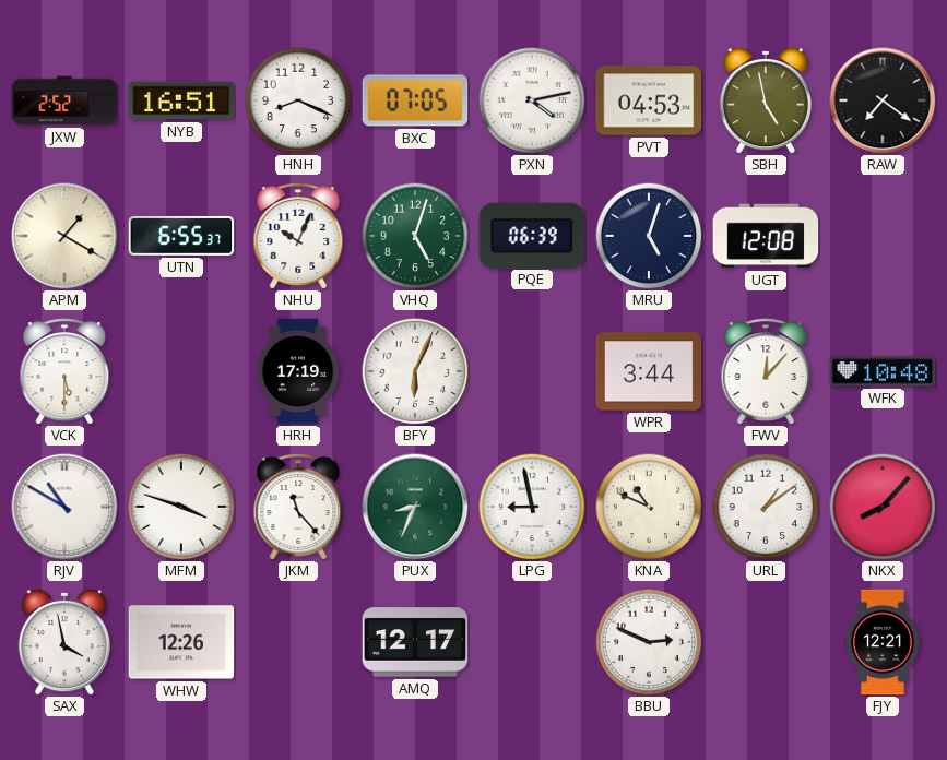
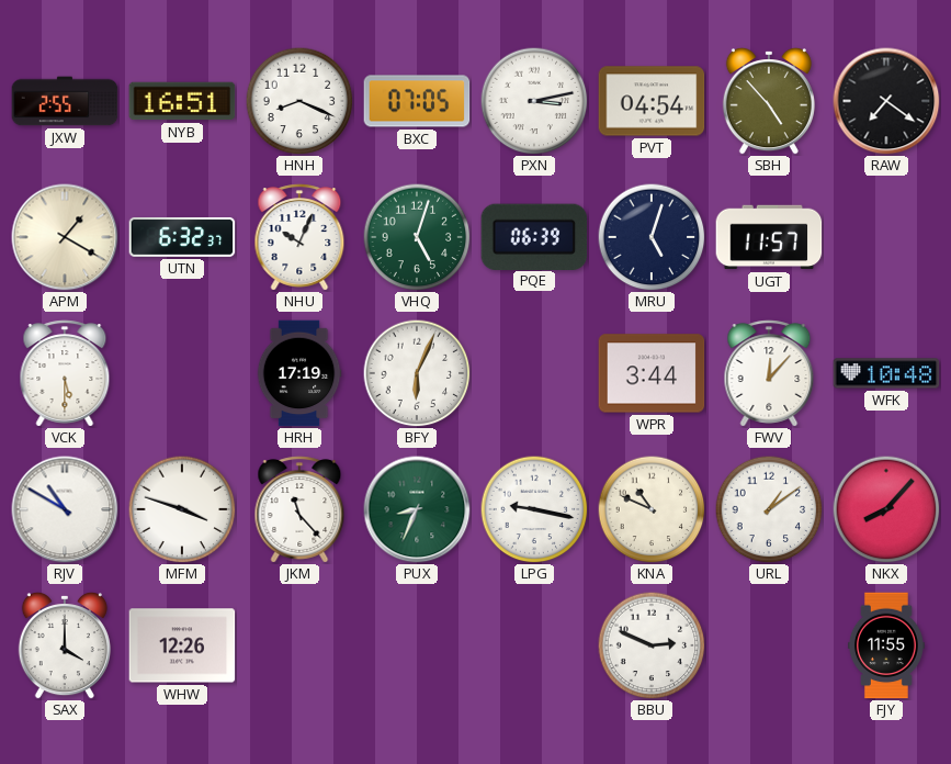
JXW: 2:52 -> 2:55
PXN: 4:13 -> 3:13
PVT: 04:53 -> 04:54
SBH: 4:58 -> 4:53
UTN: 6:55 -> 6:32
UGT: 12:08 -> 11:57
LPG: 8:58 -> 9:17
SAX: 3:58 -> 4:00
AMQ: 12:17 -> none
FJY: 12:21 -> 11:55
